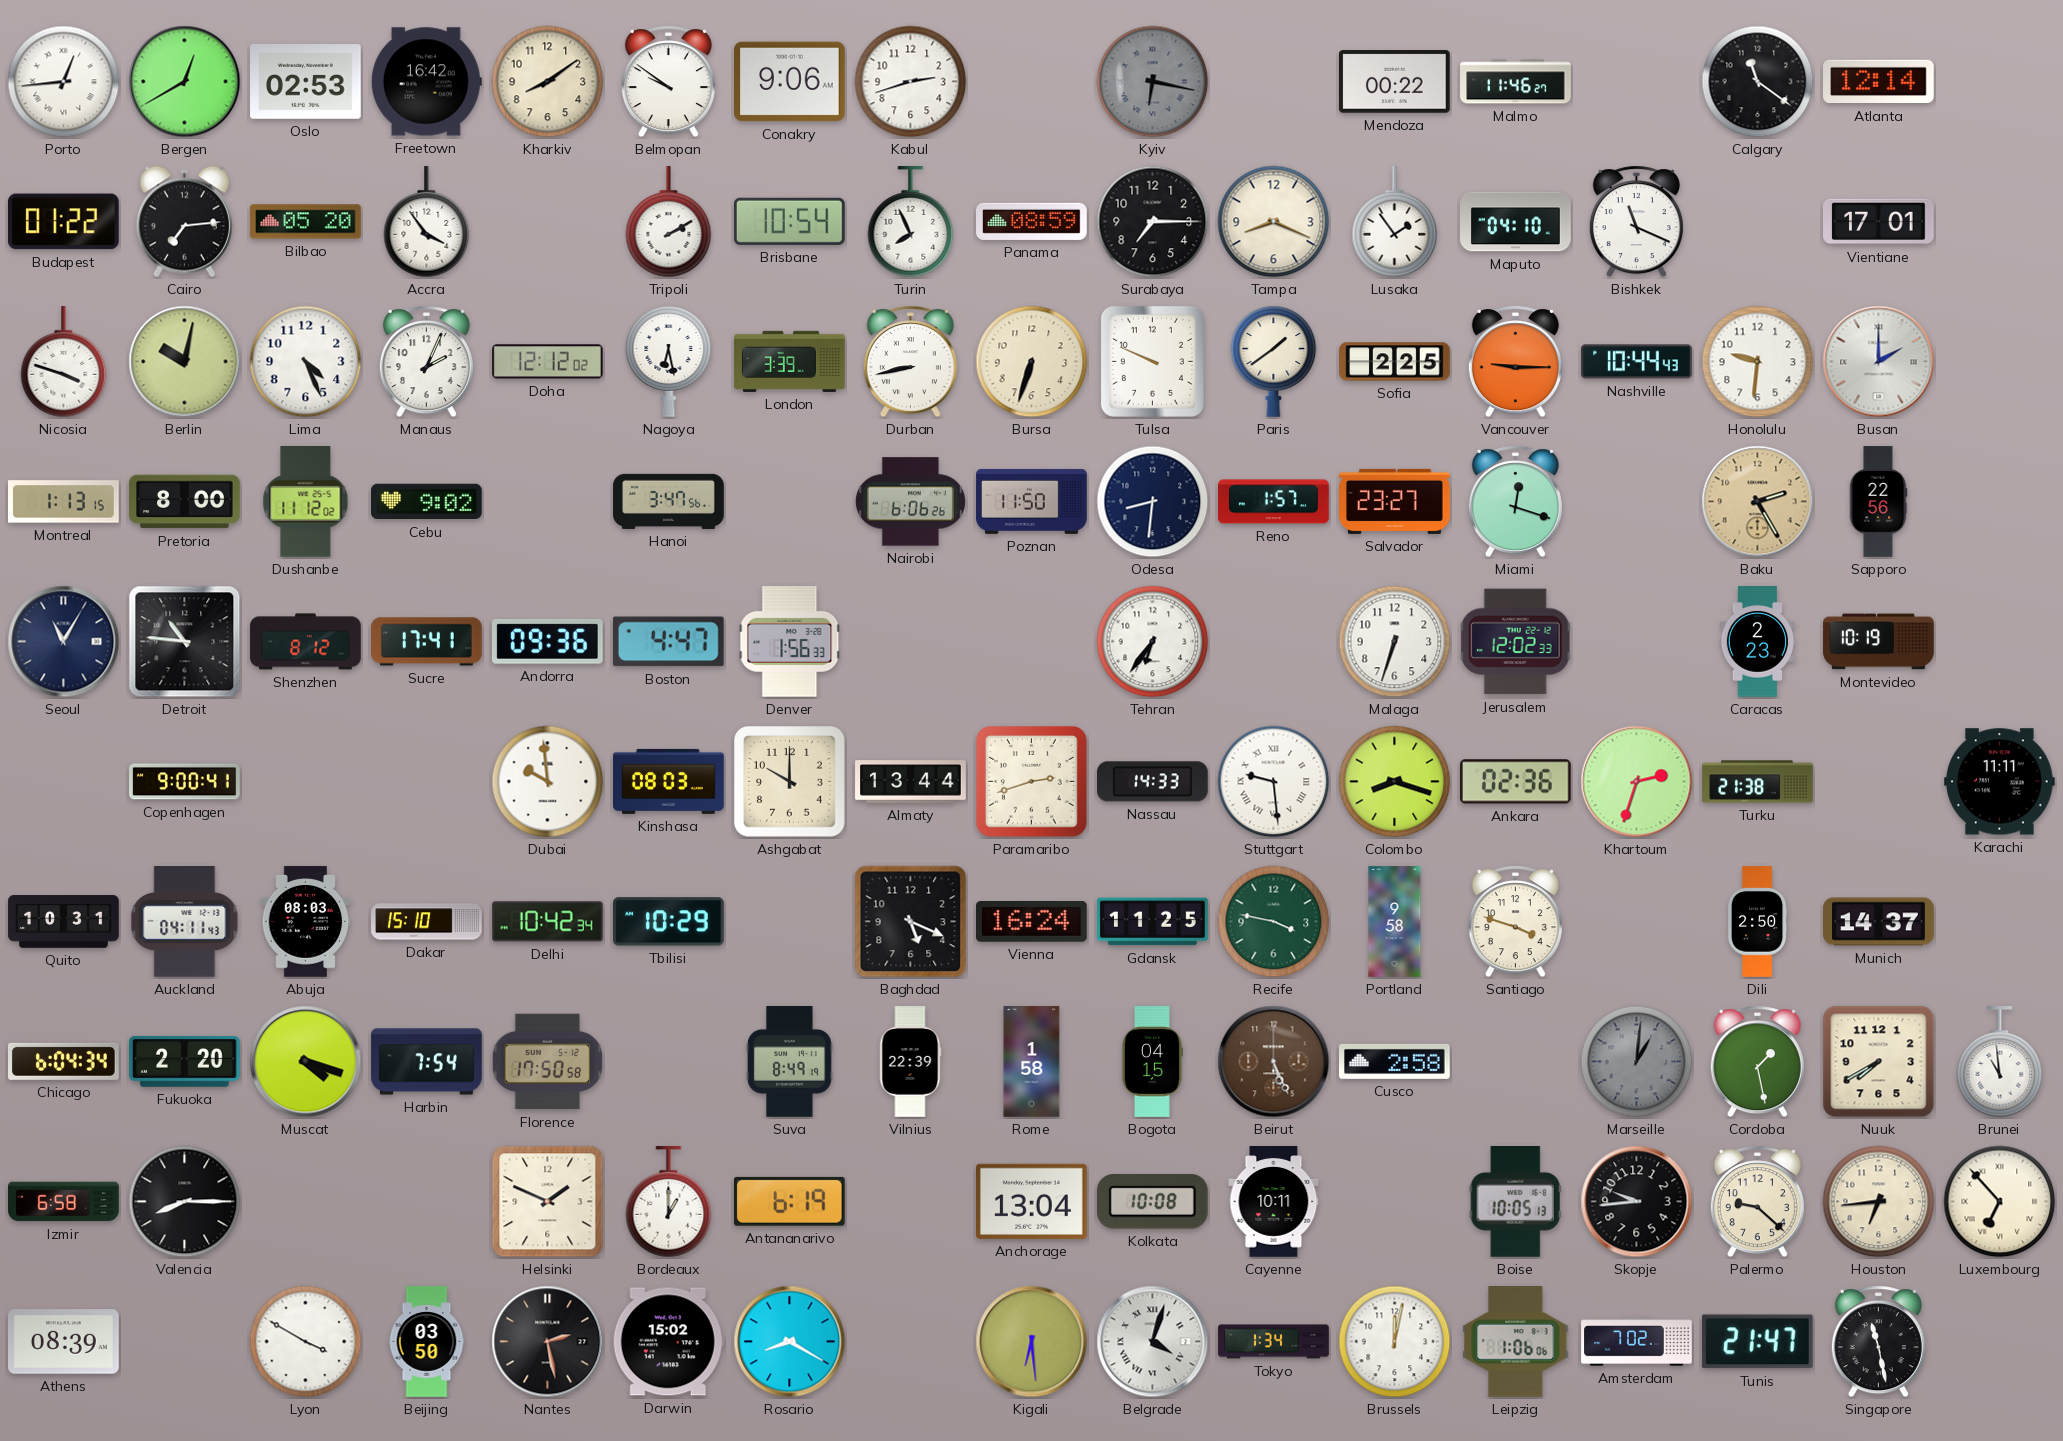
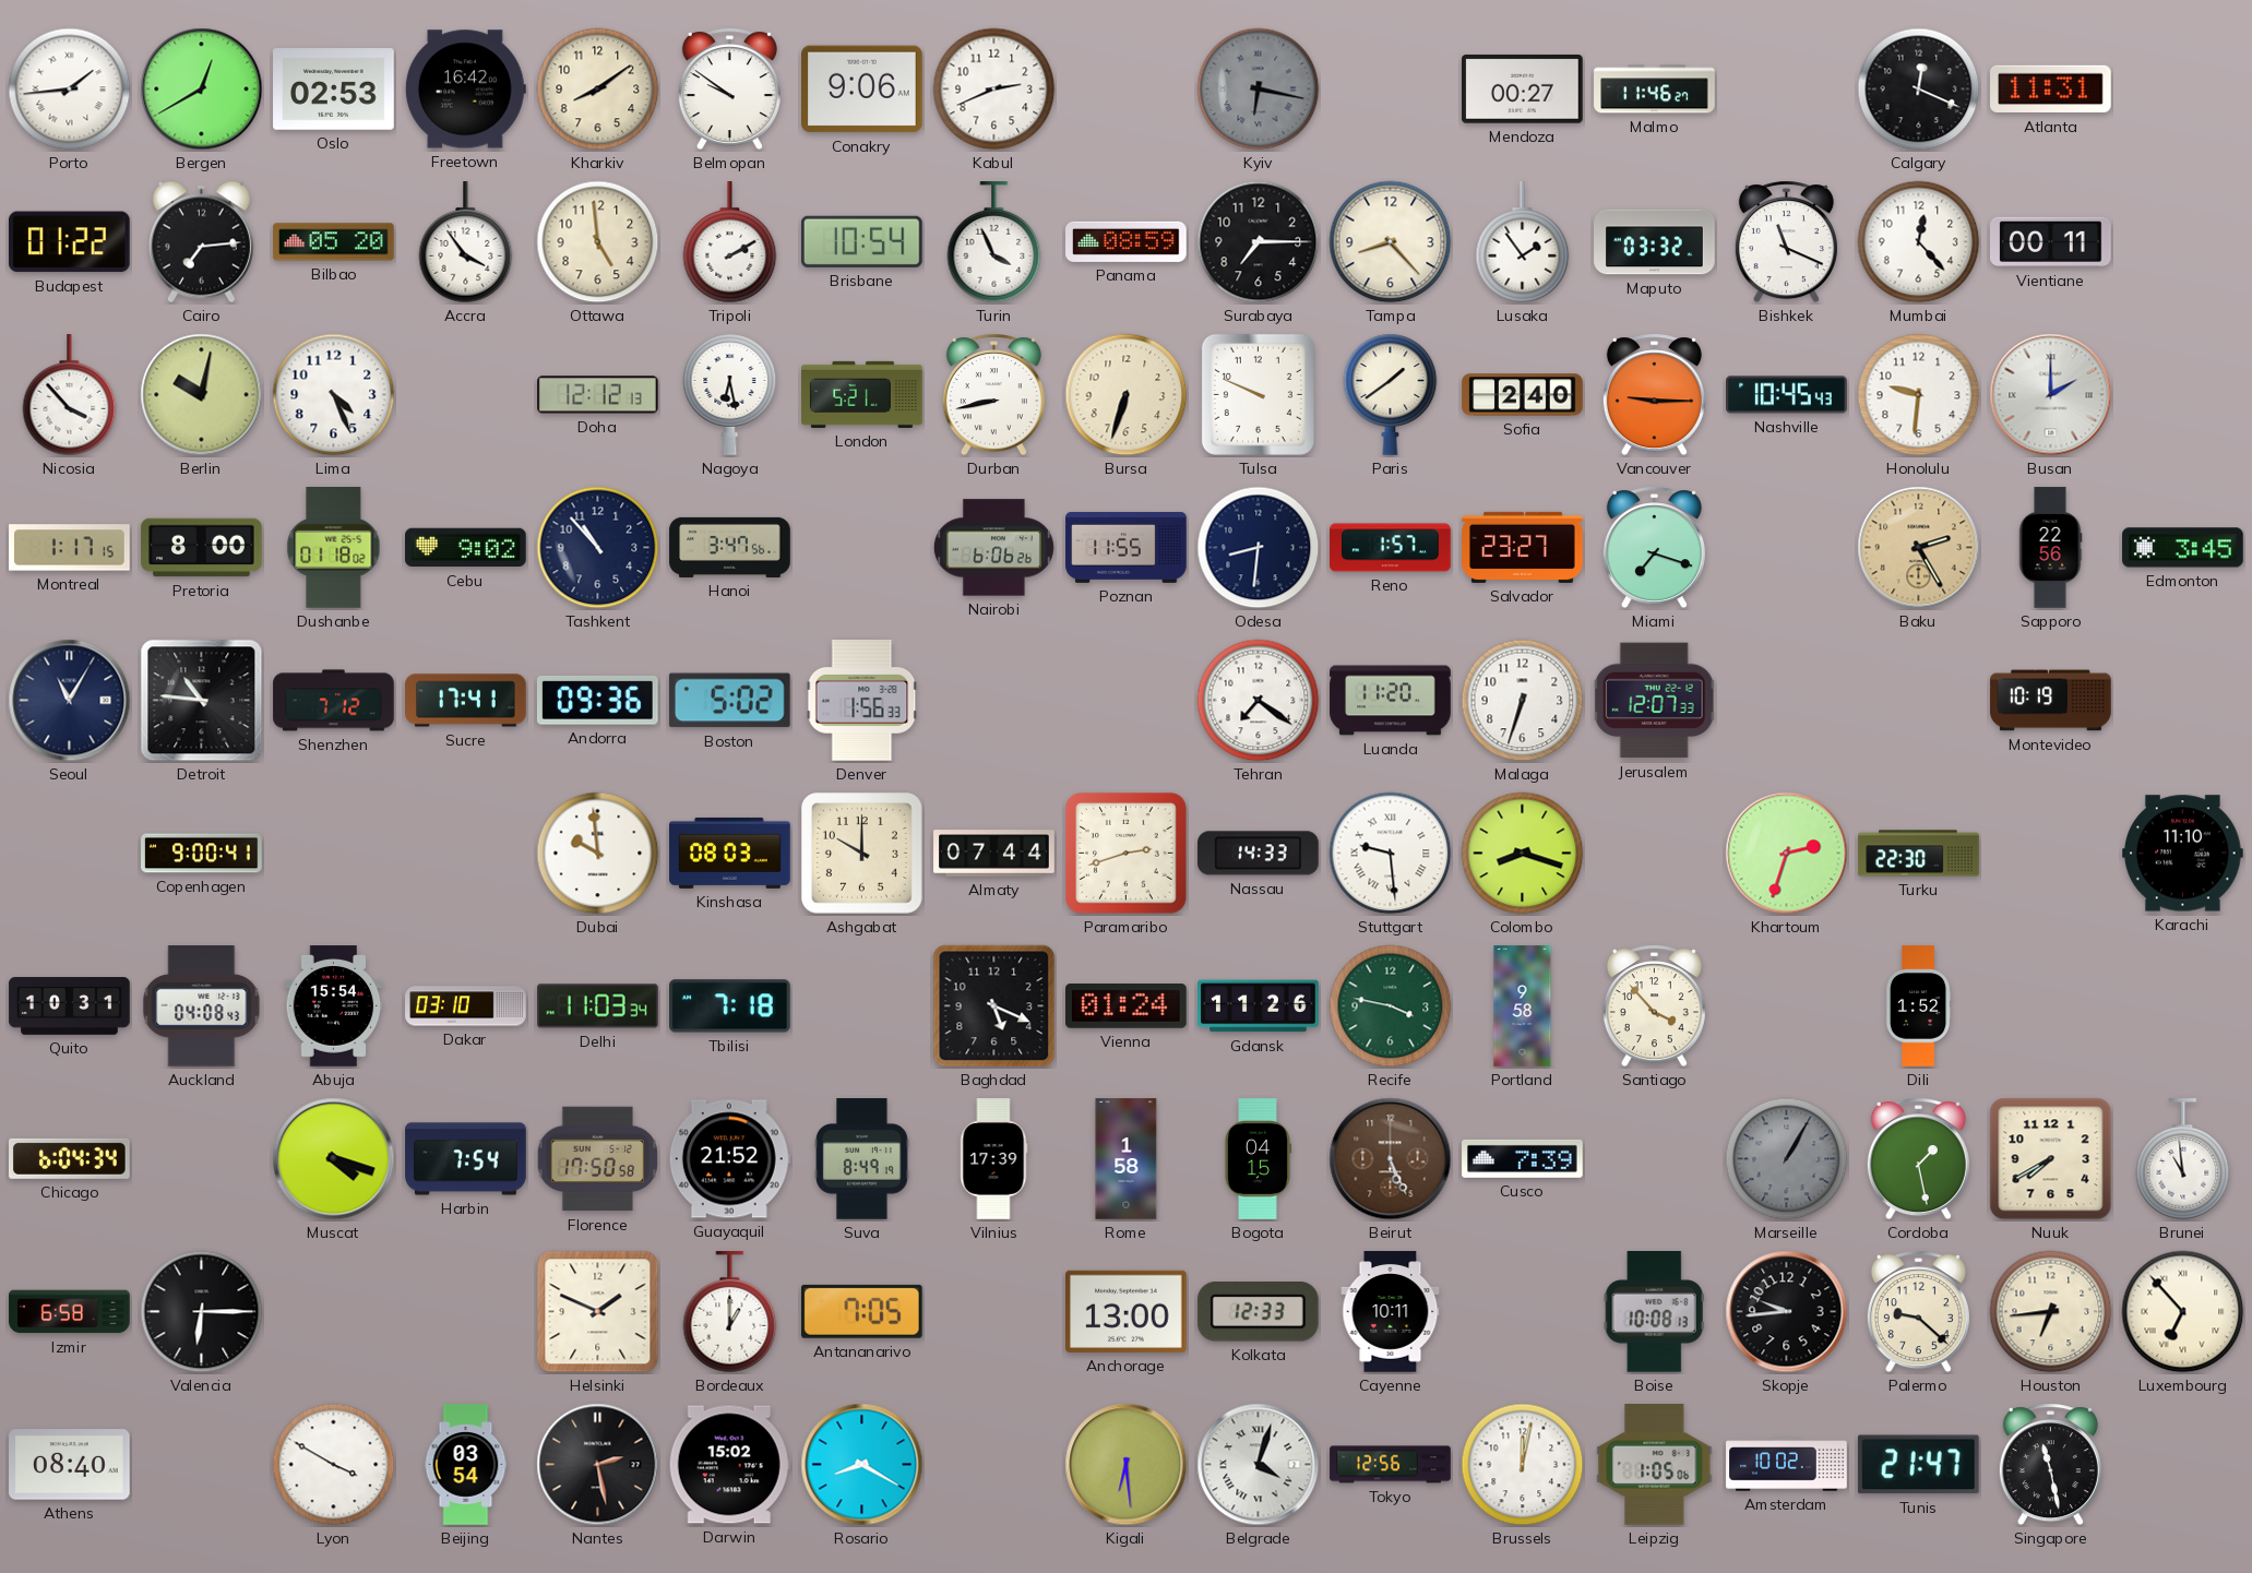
Porto: 12:44 -> 1:44
Kabul: 2:42 -> 2:41
Mendoza: 00:22 -> 00:27
Calgary: 11:21 -> 12:19
Atlanta: 12:14 -> 11:31
Ottawa: none -> 4:59
Turin: 7:56 -> 3:56
Tampa: 8:19 -> 8:23
Maputo: 04:10 -> 03:32
Mumbai: none -> 12:23
Vientiane: 17:01 -> 00:11
Nicosia: 3:48 -> 3:53
Manaus: 2:04 -> none
Doha: 12:12:02 -> 12:12:13
London: 3:39 -> 5:21
Sofia: 2:25 -> 2:40
Nashville: 10:44 -> 10:45
Montreal: 1:13 -> 1:17
Dushanbe: 11:12 -> 01:18
Tashkent: none -> 10:53
Poznan: 11:50 -> 11:55
Miami: 12:18 -> 7:18
Edmonton: none -> 3:45
Shenzhen: 8:12 -> 7:12
Boston: 4:47 -> 5:02
Tehran: 6:36 -> 7:21
Luanda: none -> 11:20
Jerusalem: 12:02 -> 12:07
Caracas: 2:23 -> none
Almaty: 13:44 -> 07:44
Ankara: 02:36 -> none
Turku: 21:38 -> 22:30
Karachi: 11:11 -> 11:10
Auckland: 04:11 -> 04:08
Abuja: 08:03 -> 15:54
Dakar: 15:10 -> 03:10
Delhi: 10:42 -> 11:03
Tbilisi: 10:29 -> 7:18
Vienna: 16:24 -> 01:24
Gdansk: 11:25 -> 11:26
Santiago: 3:48 -> 3:53
Dili: 2:50 -> 1:52
Munich: 14:37 -> none
Fukuoka: 2:20 -> none
Guayaquil: none -> 21:52
Vilnius: 22:39 -> 17:39
Cusco: 2:58 -> 7:39
Marseille: 1:01 -> 1:05
Valencia: 8:15 -> 6:15
Antananarivo: 6:19 -> 7:05
Anchorage: 13:04 -> 13:00
Kolkata: 10:08 -> 12:33
Boise: 10:05 -> 10:08
Athens: 08:39 -> 08:40
Beijing: 03:50 -> 03:54
Tokyo: 1:34 -> 12:56
Leipzig: 1:06 -> 1:05
Amsterdam: 7:02 -> 10:02
